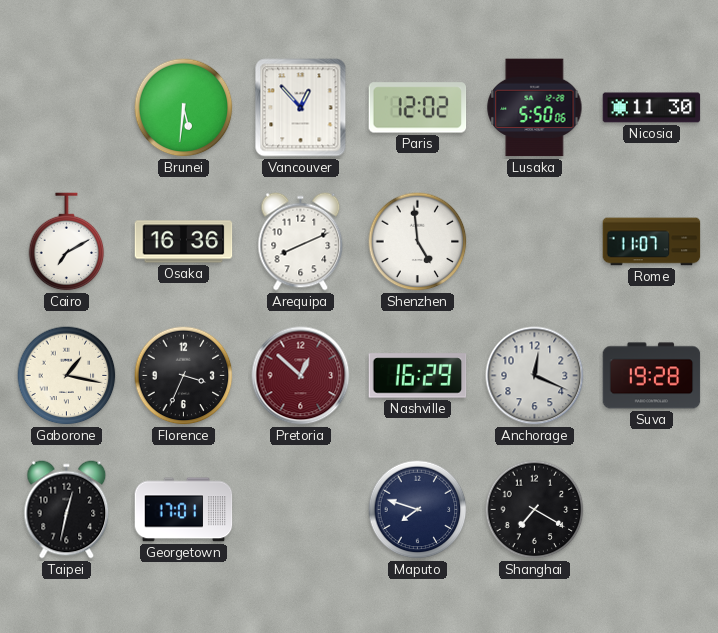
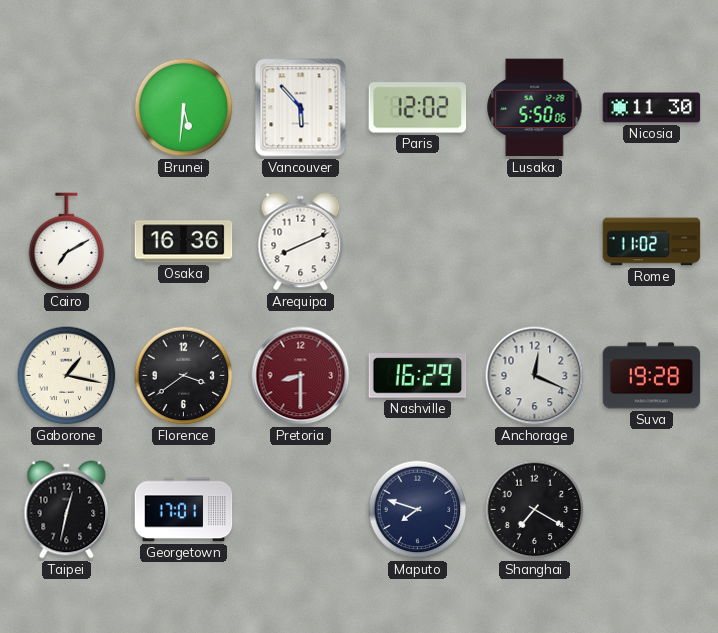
Vancouver: 12:53 -> 5:53
Shenzhen: 4:59 -> none
Rome: 11:07 -> 11:02
Florence: 3:34 -> 3:39
Pretoria: 12:52 -> 8:30
